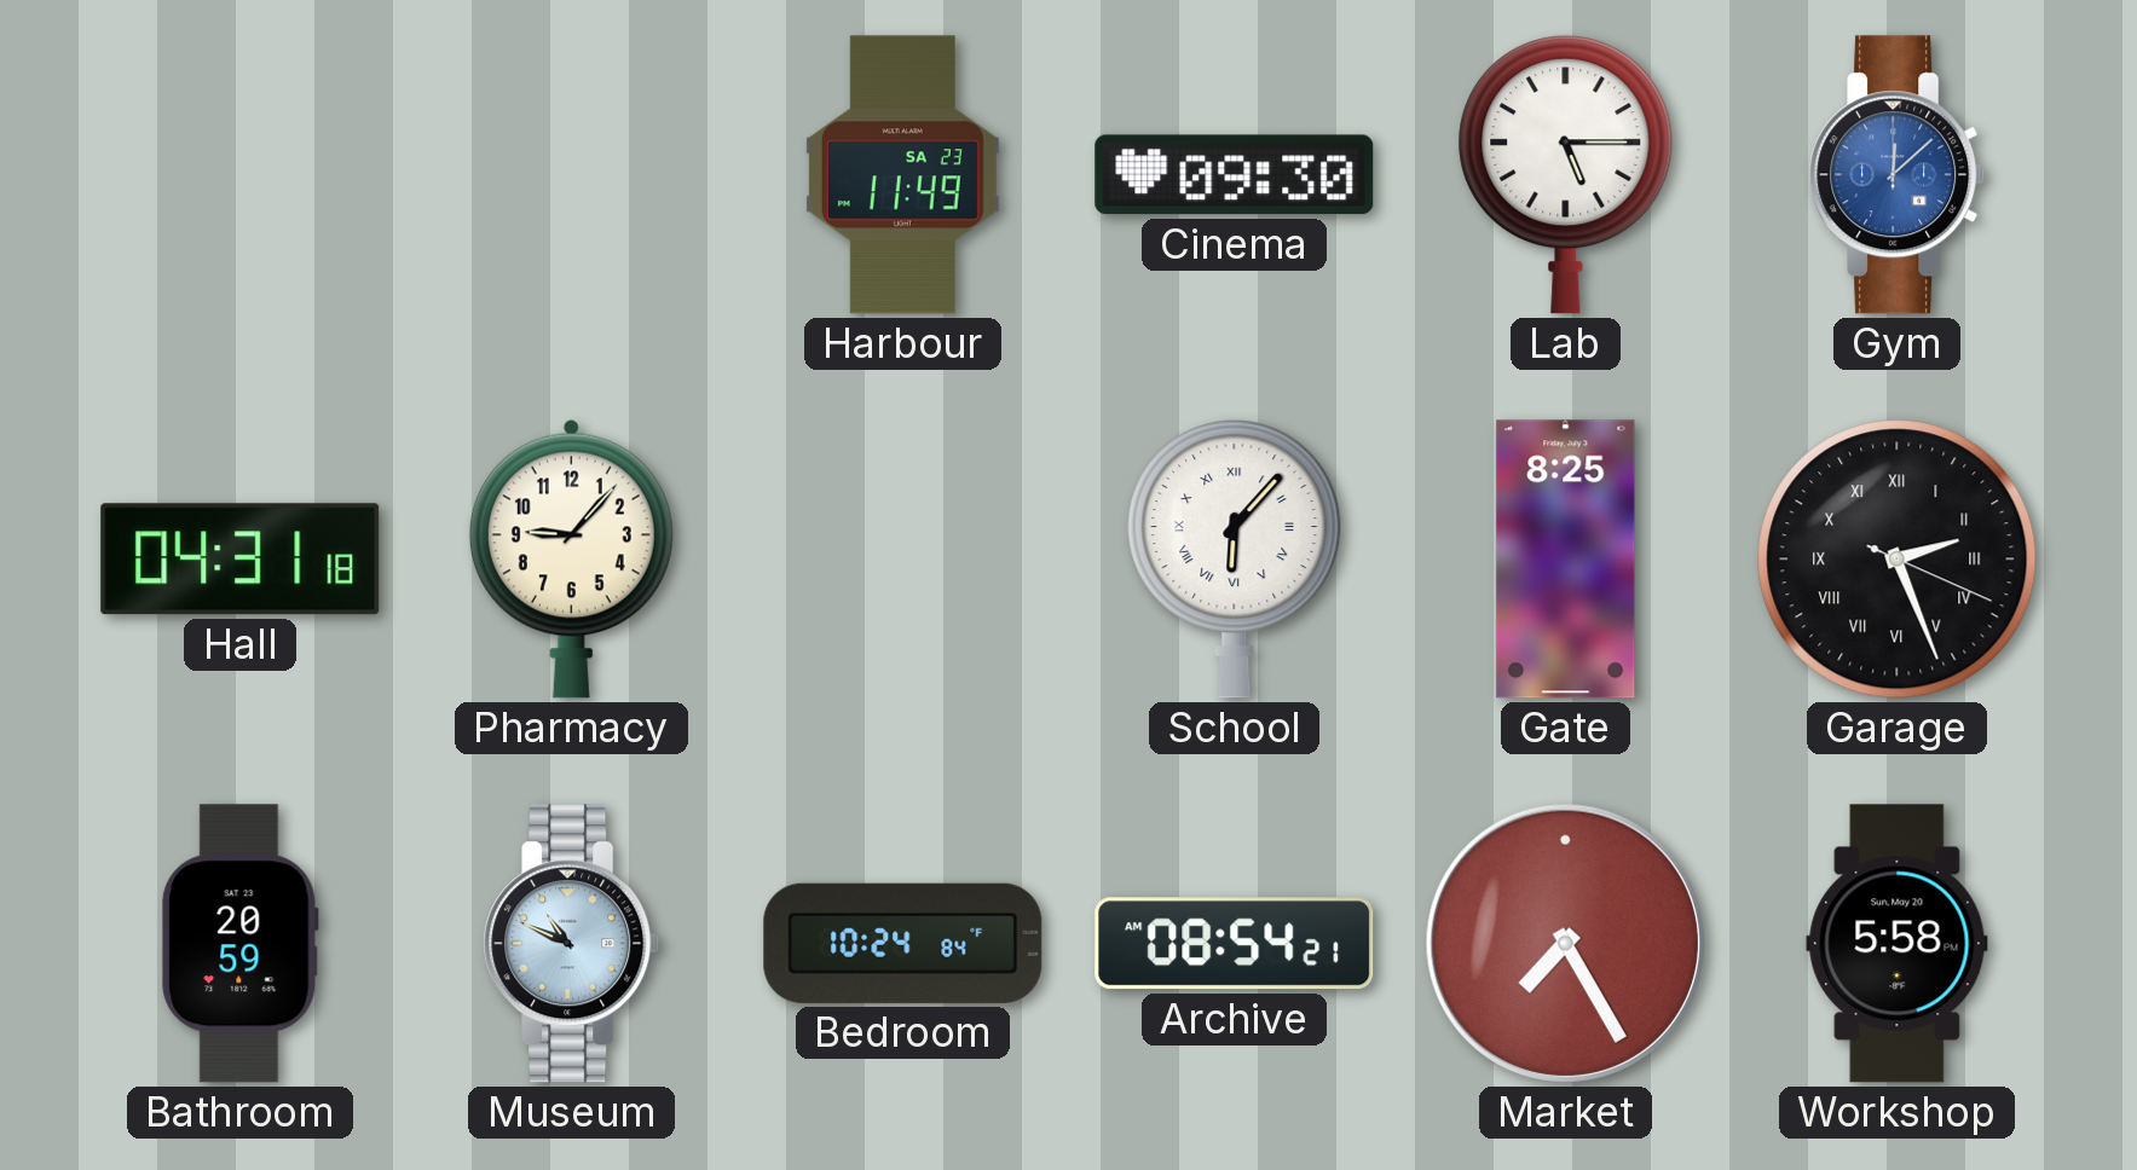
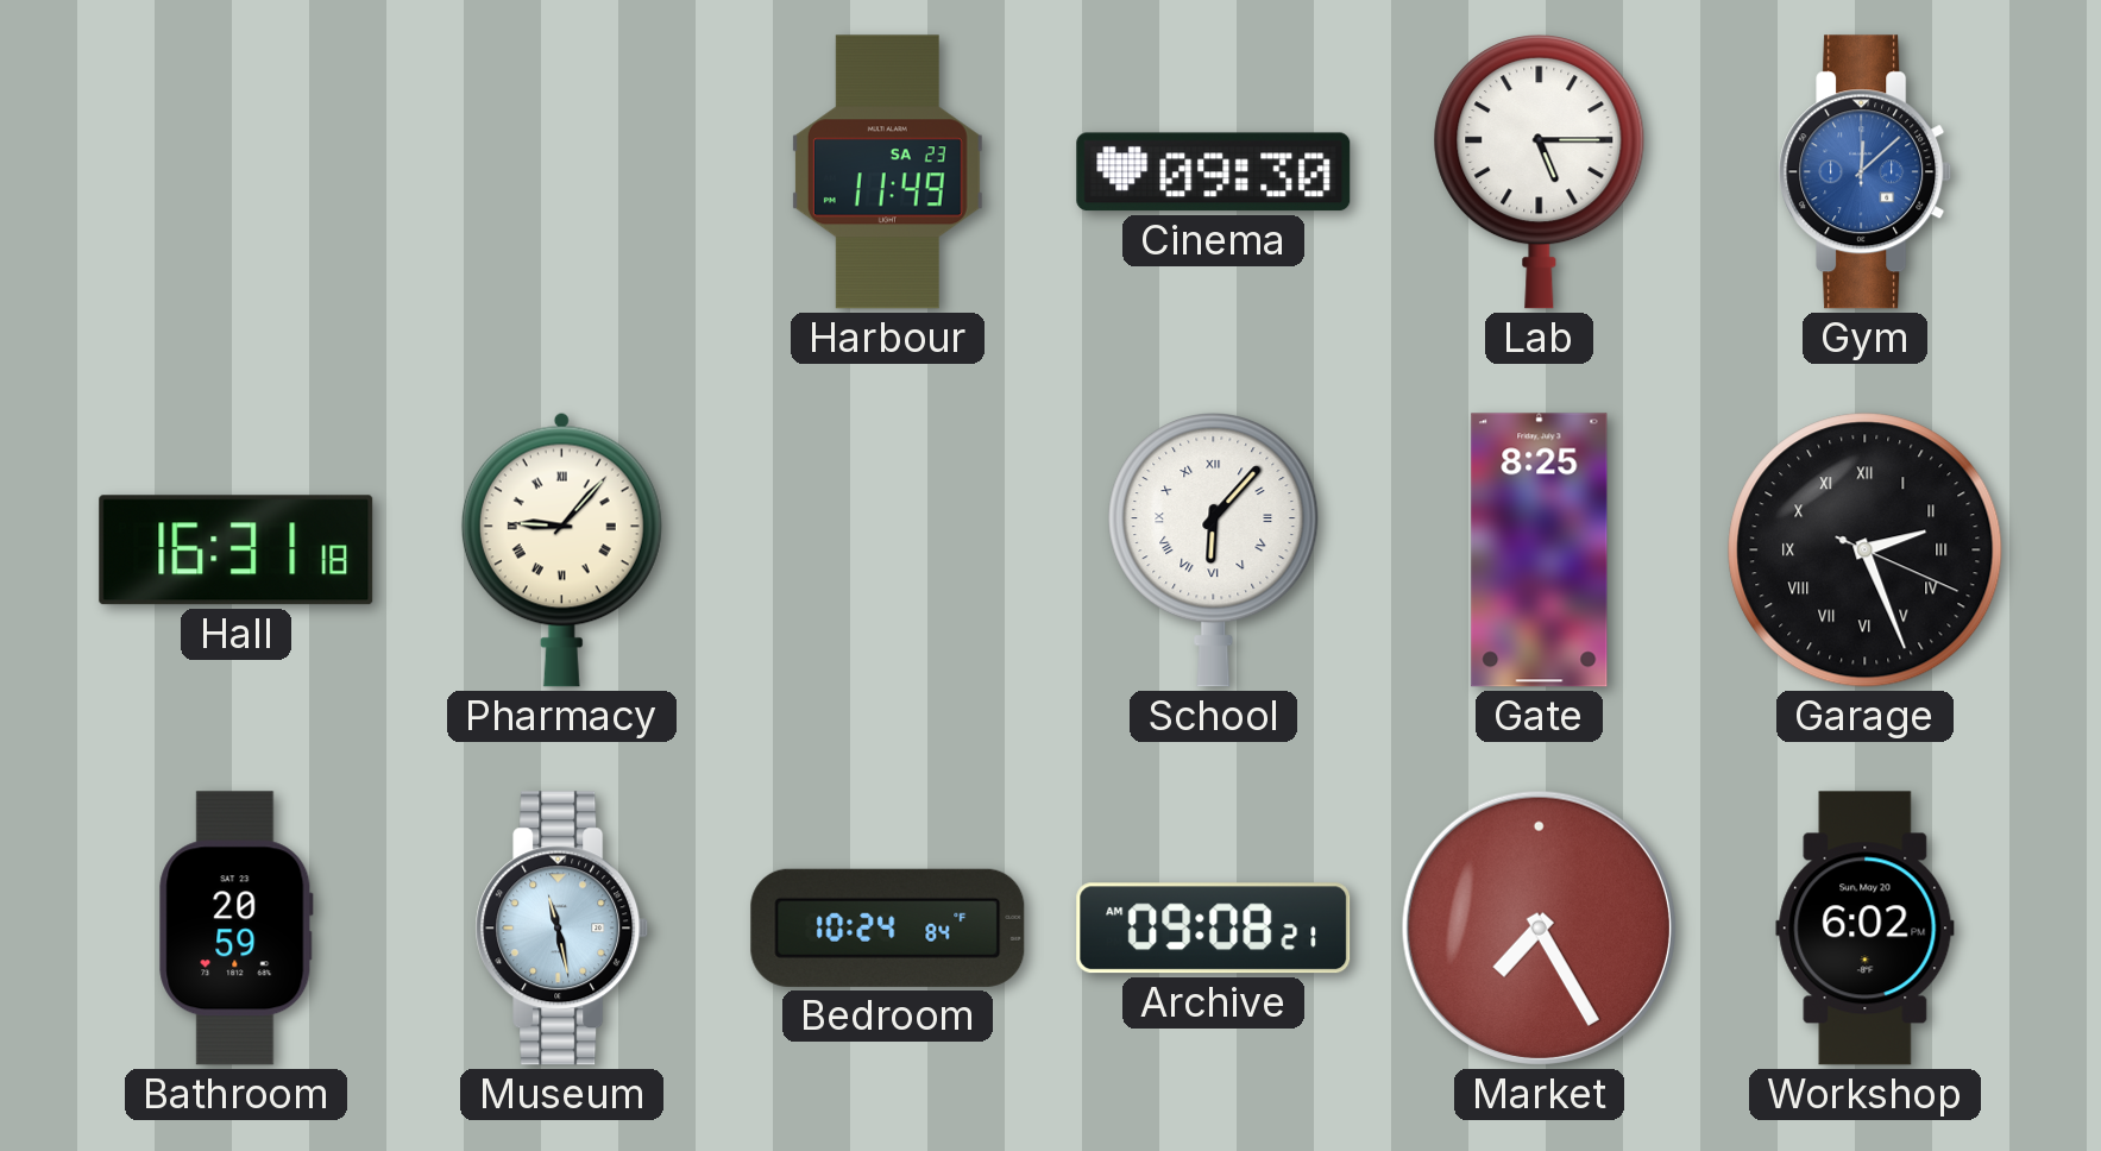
Hall: 04:31 -> 16:31
Pharmacy numerals: Arabic -> Roman
Museum: 10:49 -> 11:28
Archive: 08:54 -> 09:08
Workshop: 5:58 -> 6:02
